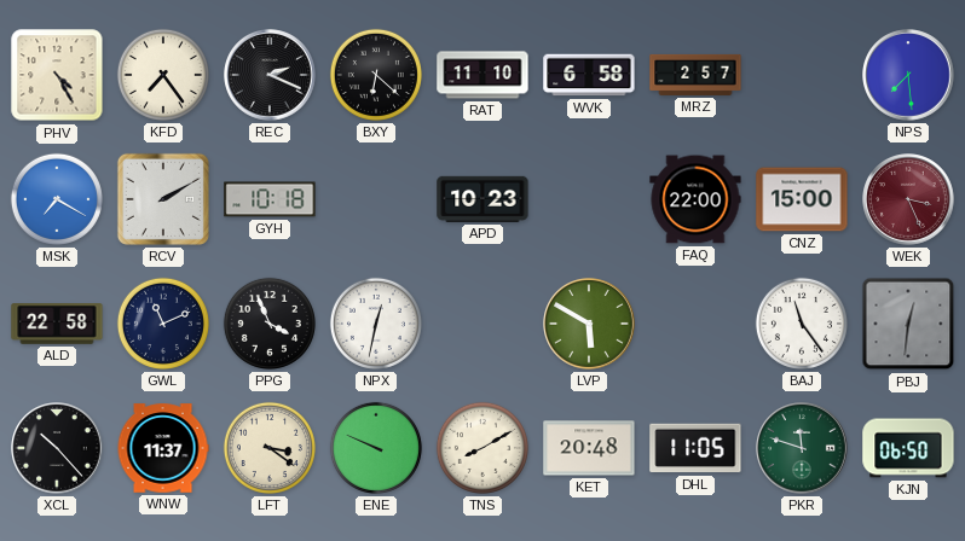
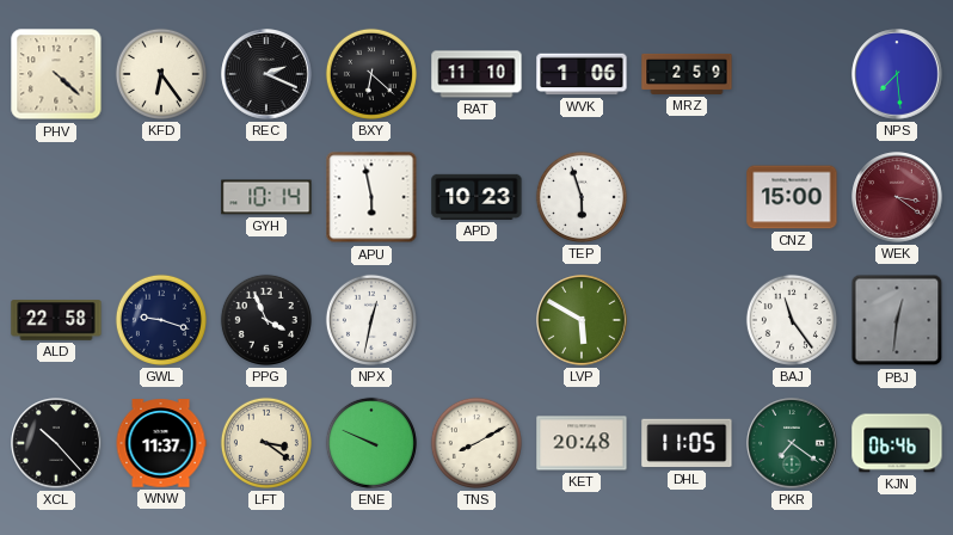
PHV: 4:25 -> 4:22
KFD: 7:24 -> 6:24
WVK: 6:58 -> 1:06
MRZ: 2:57 -> 2:59
MSK: 7:20 -> none
RCV: 2:10 -> none
GYH: 10:18 -> 10:14
APU: none -> 5:58
TEP: none -> 5:57
FAQ: 22:00 -> none
WEK: 3:26 -> 3:21
GWL: 11:11 -> 9:18
PKR: 11:48 -> 7:21
KJN: 06:50 -> 06:46
